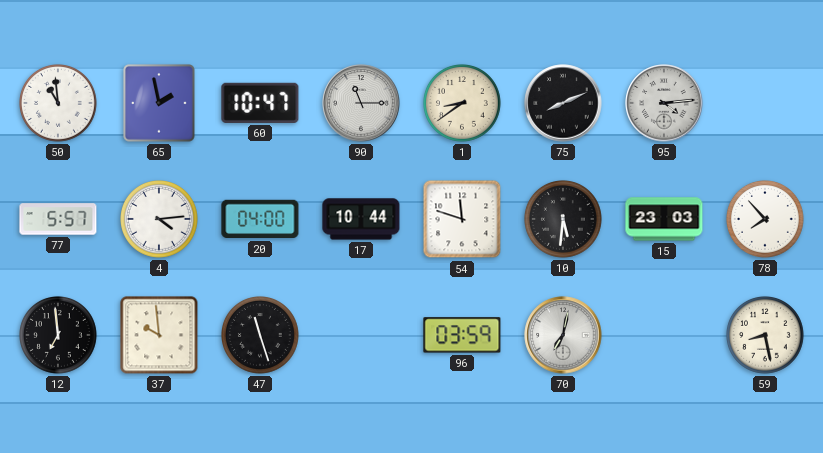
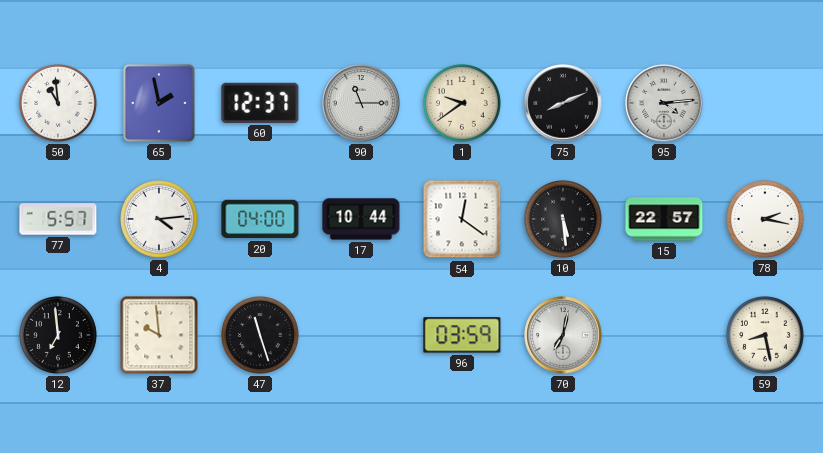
60: 10:47 -> 12:37
1: 8:39 -> 9:39
54: 11:48 -> 12:21
10: 5:31 -> 5:29
15: 23:03 -> 22:57
78: 7:53 -> 2:17
